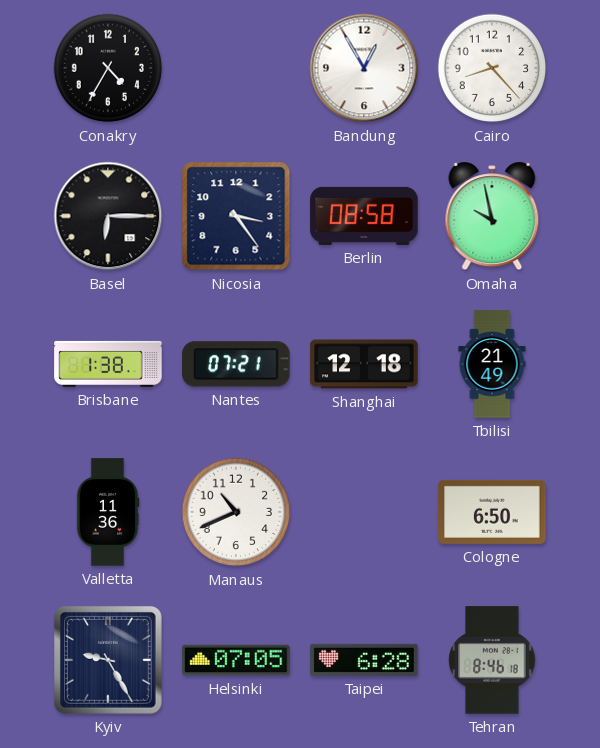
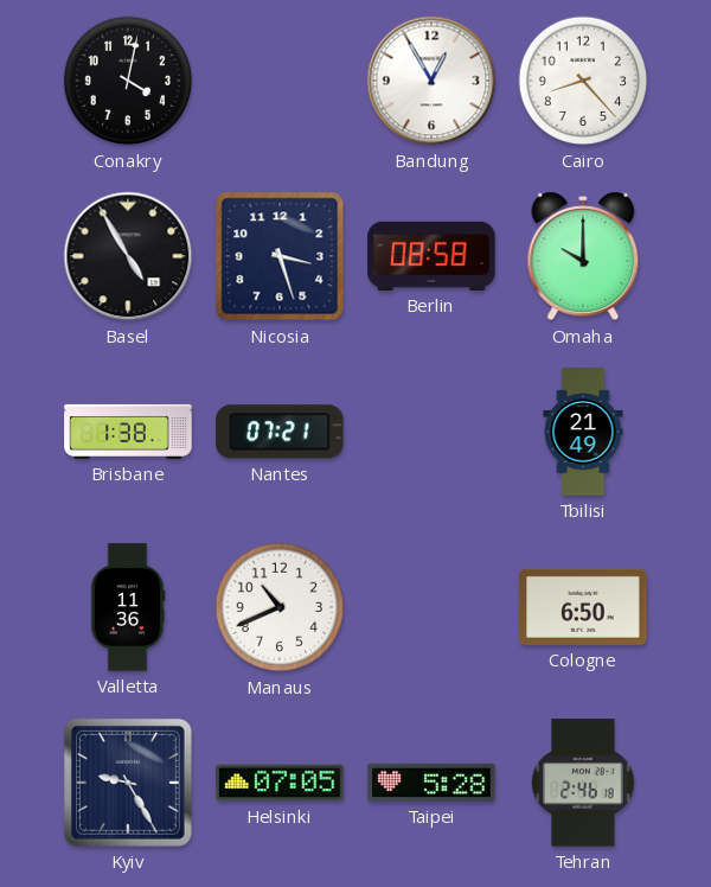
Conakry: 4:35 -> 4:02
Basel: 6:15 -> 4:55
Nicosia: 3:24 -> 3:27
Omaha: 9:58 -> 10:00
Shanghai: 12:18 -> none
Taipei: 6:28 -> 5:28
Tehran: 8:46 -> 2:46
